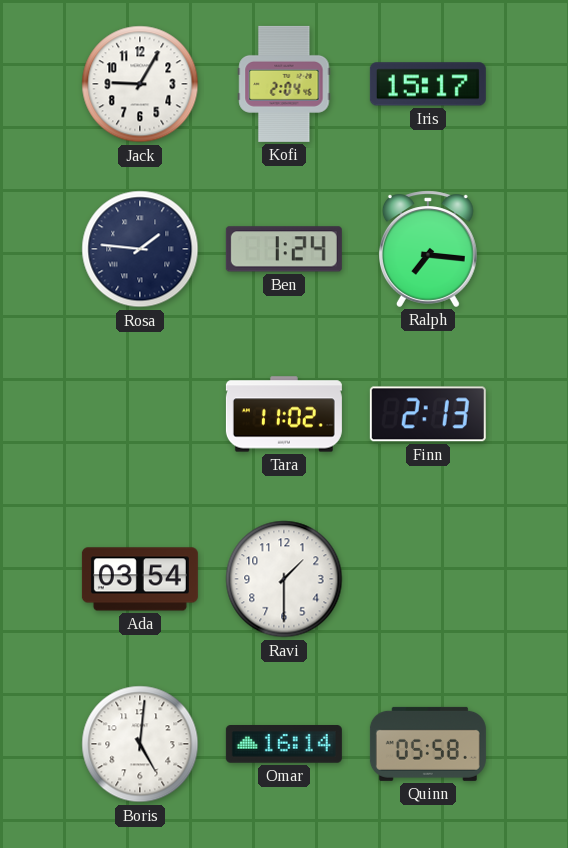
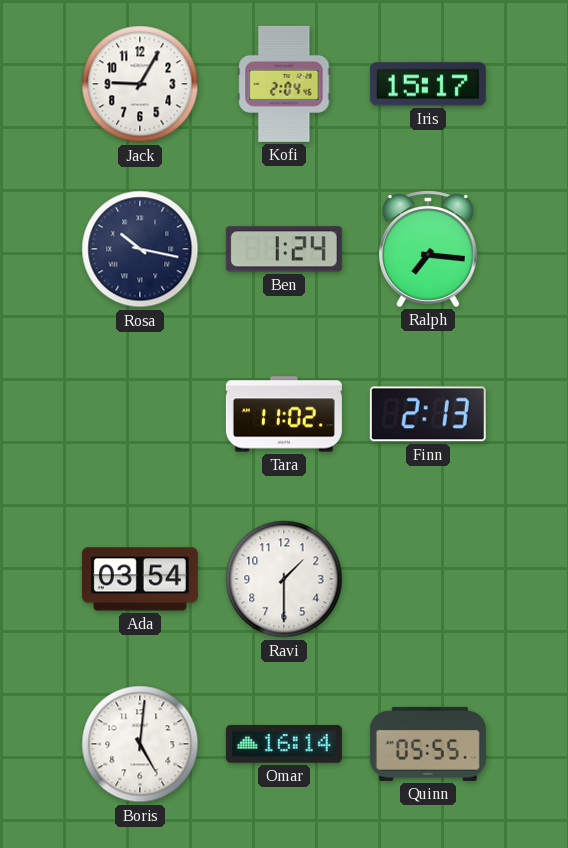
Rosa: 1:46 -> 10:17
Quinn: 05:58 -> 05:55
